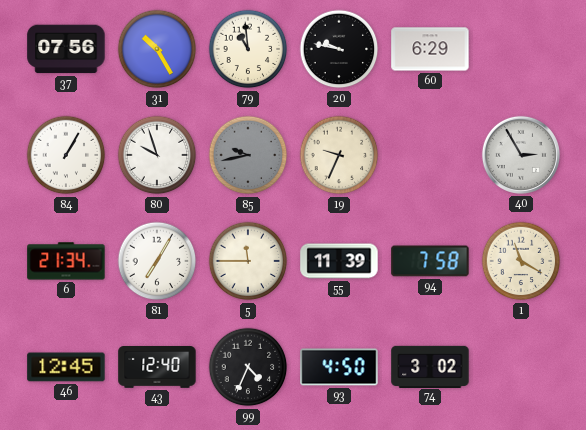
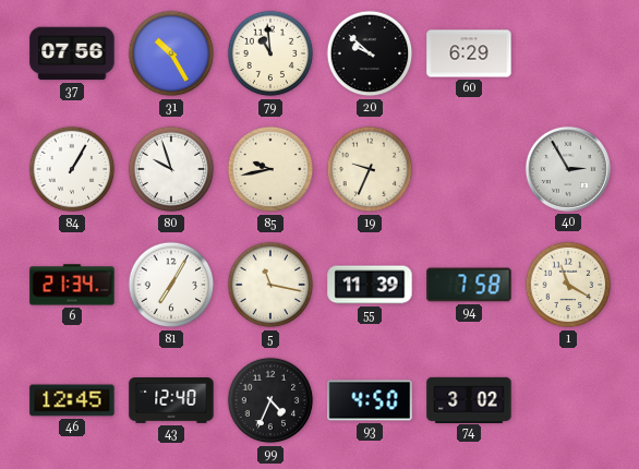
20: 9:47 -> 9:52
85 dial: grey -> cream
5: 11:45 -> 11:17
